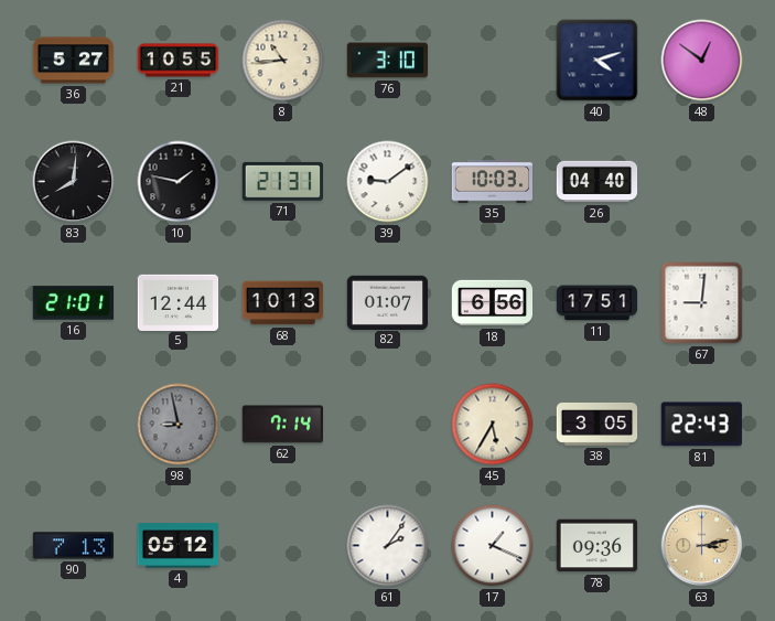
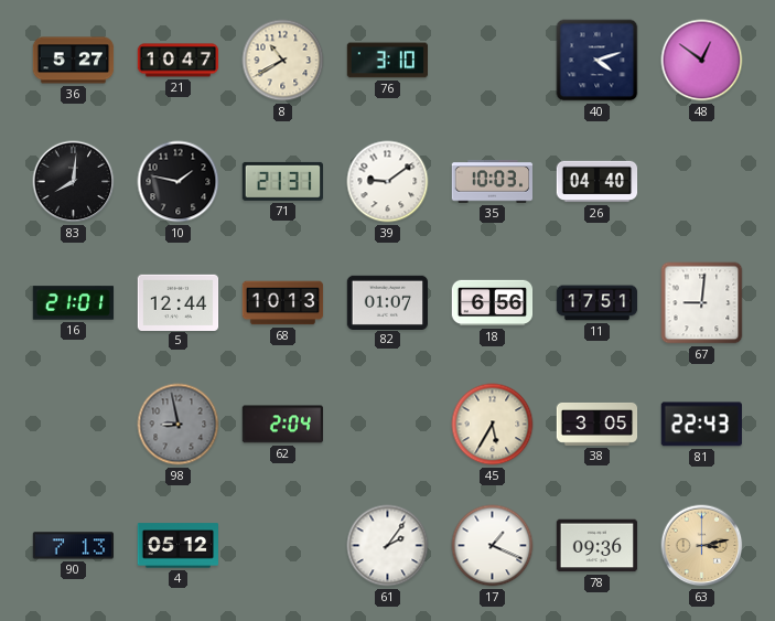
21: 10:55 -> 10:47
8: 10:44 -> 10:40
62: 7:14 -> 2:04
